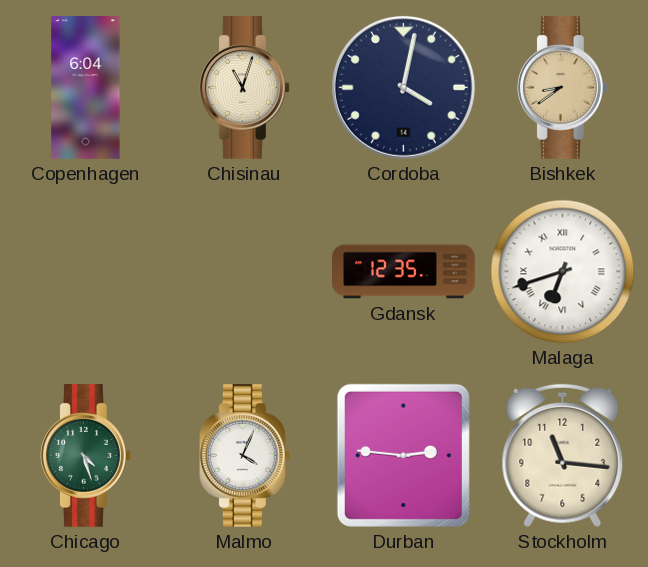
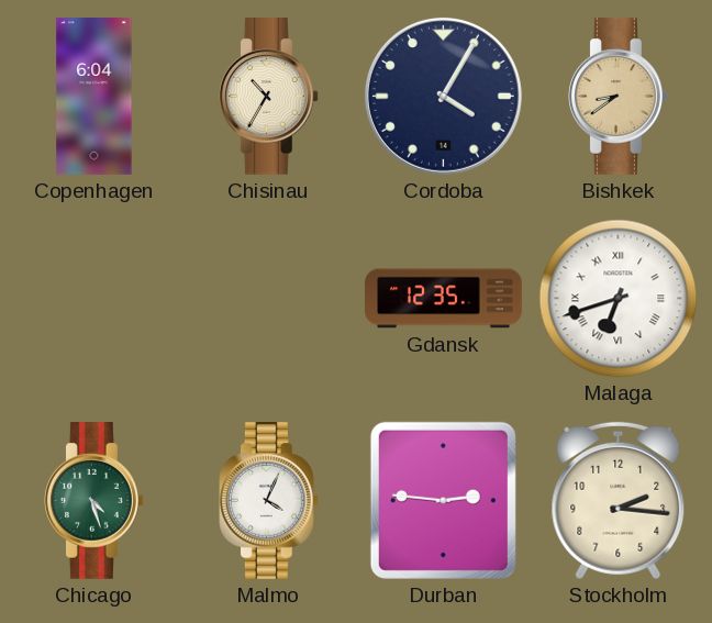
Chisinau: 11:03 -> 10:35
Cordoba: 4:02 -> 4:05
Stockholm: 11:16 -> 2:16
